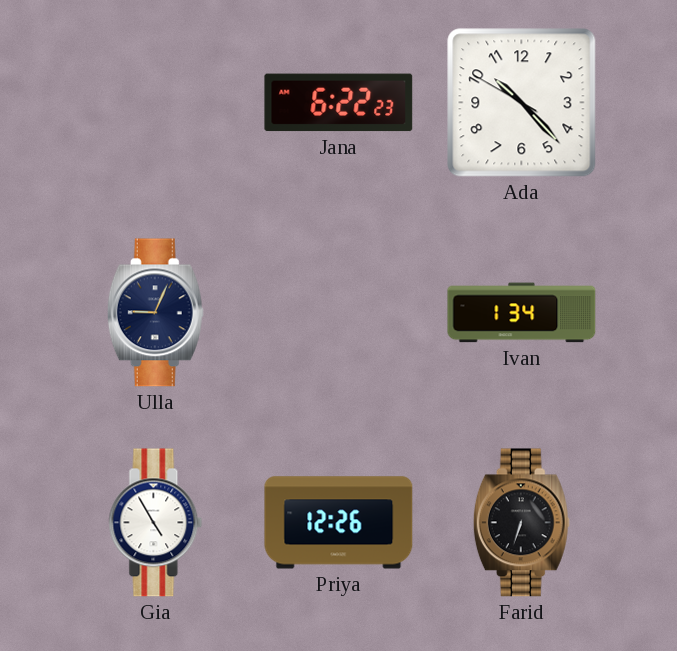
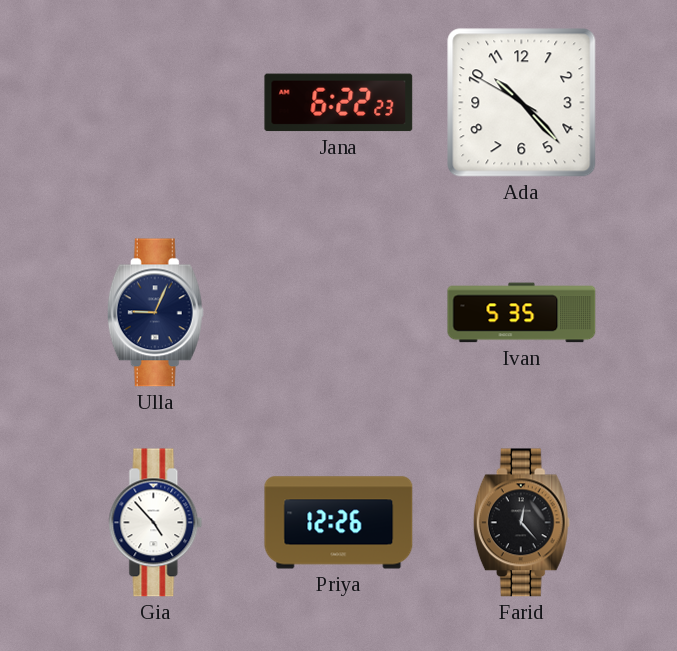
Ivan: 1:34 -> 5:35
Gia: 4:55 -> 4:53
Farid: 6:33 -> 12:23
